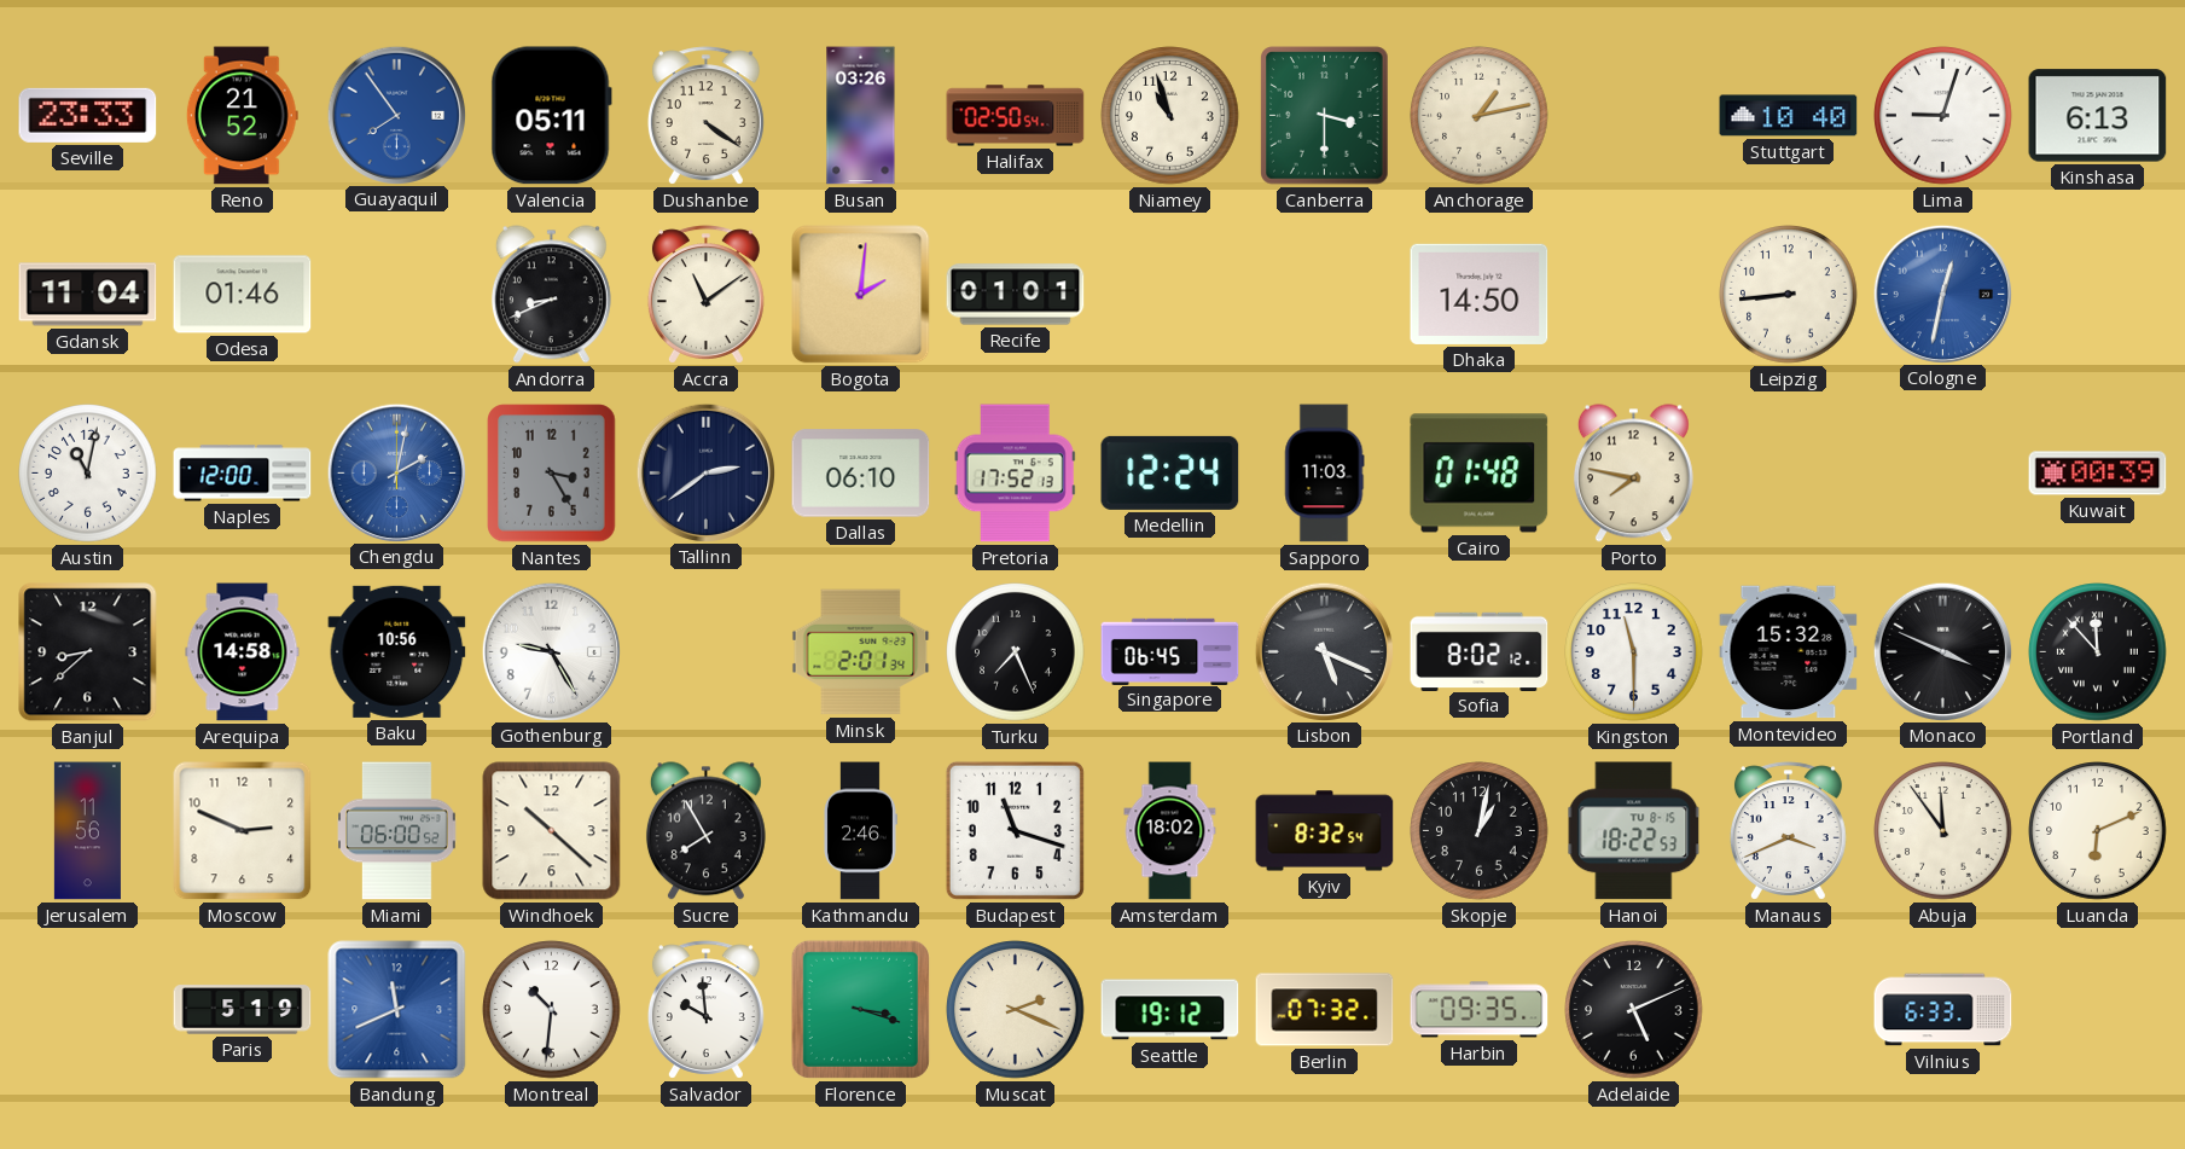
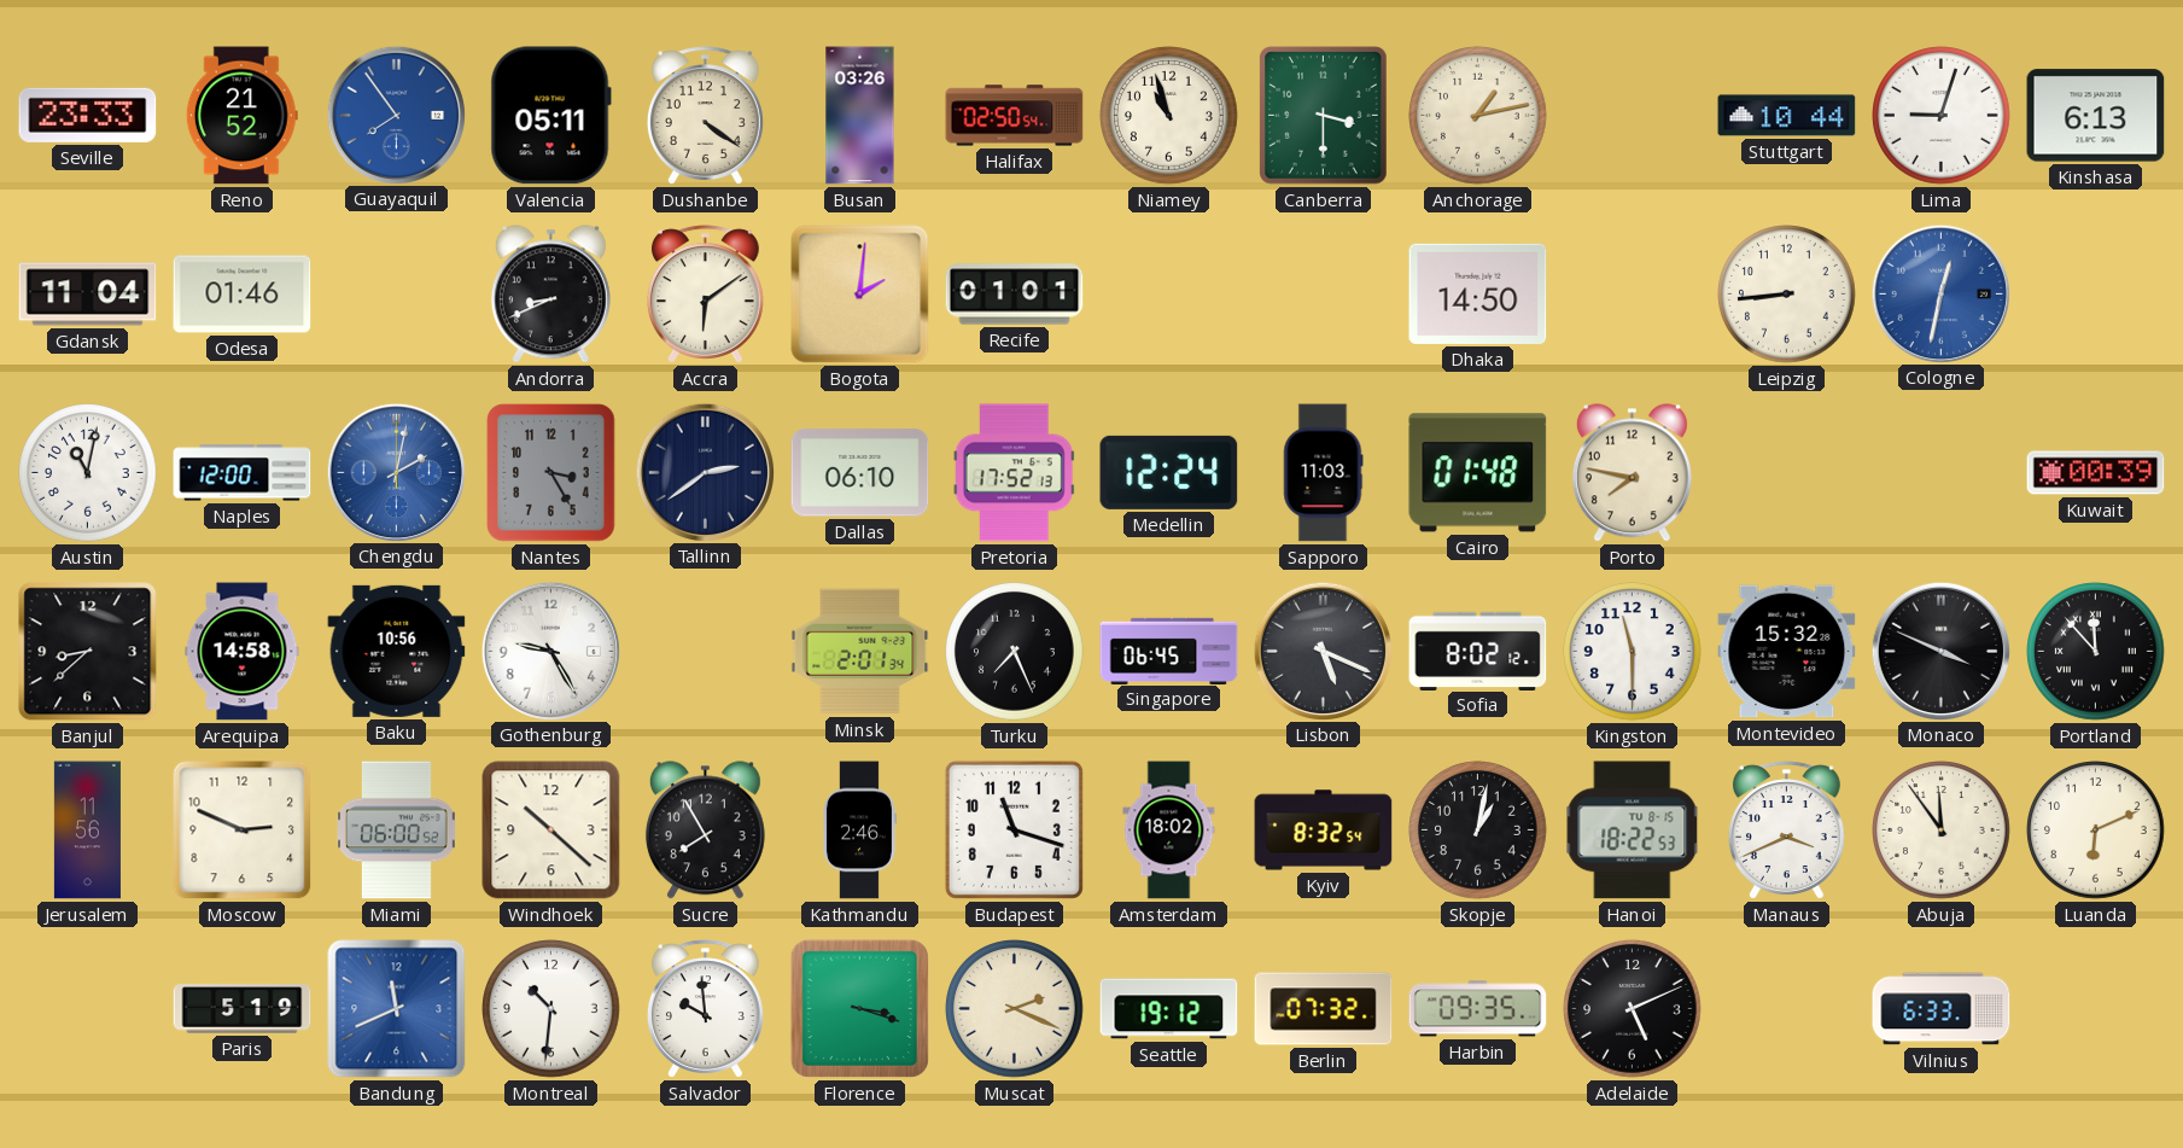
Stuttgart: 10:40 -> 10:44
Accra: 11:09 -> 6:09
